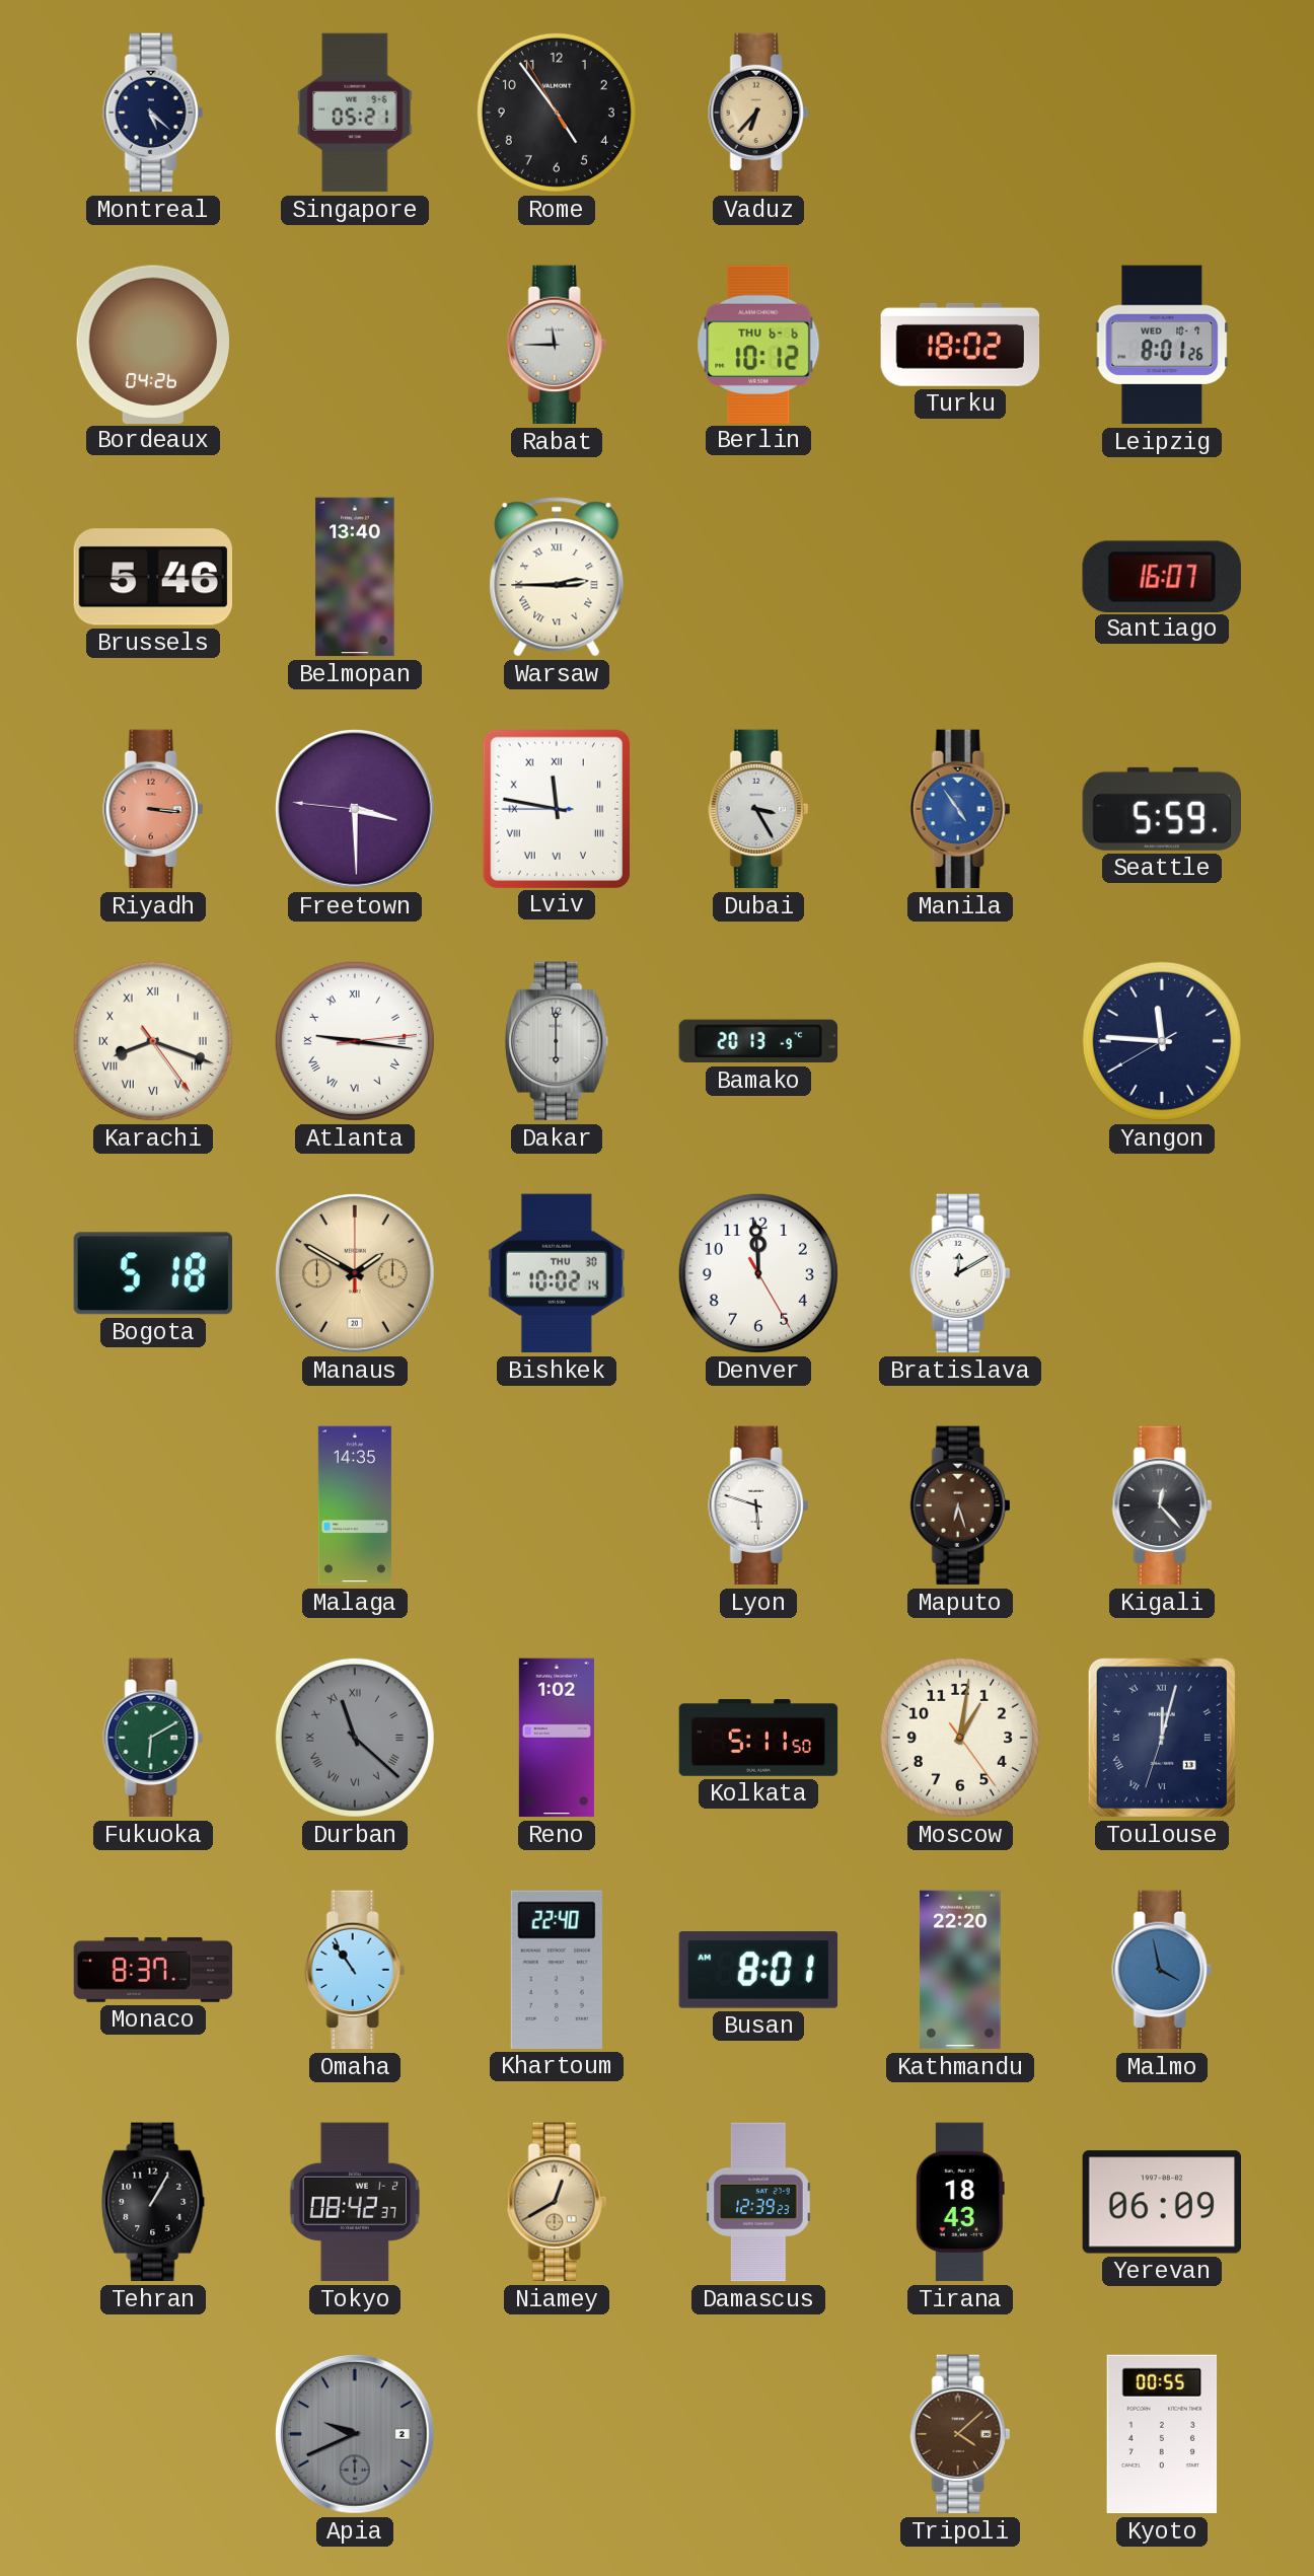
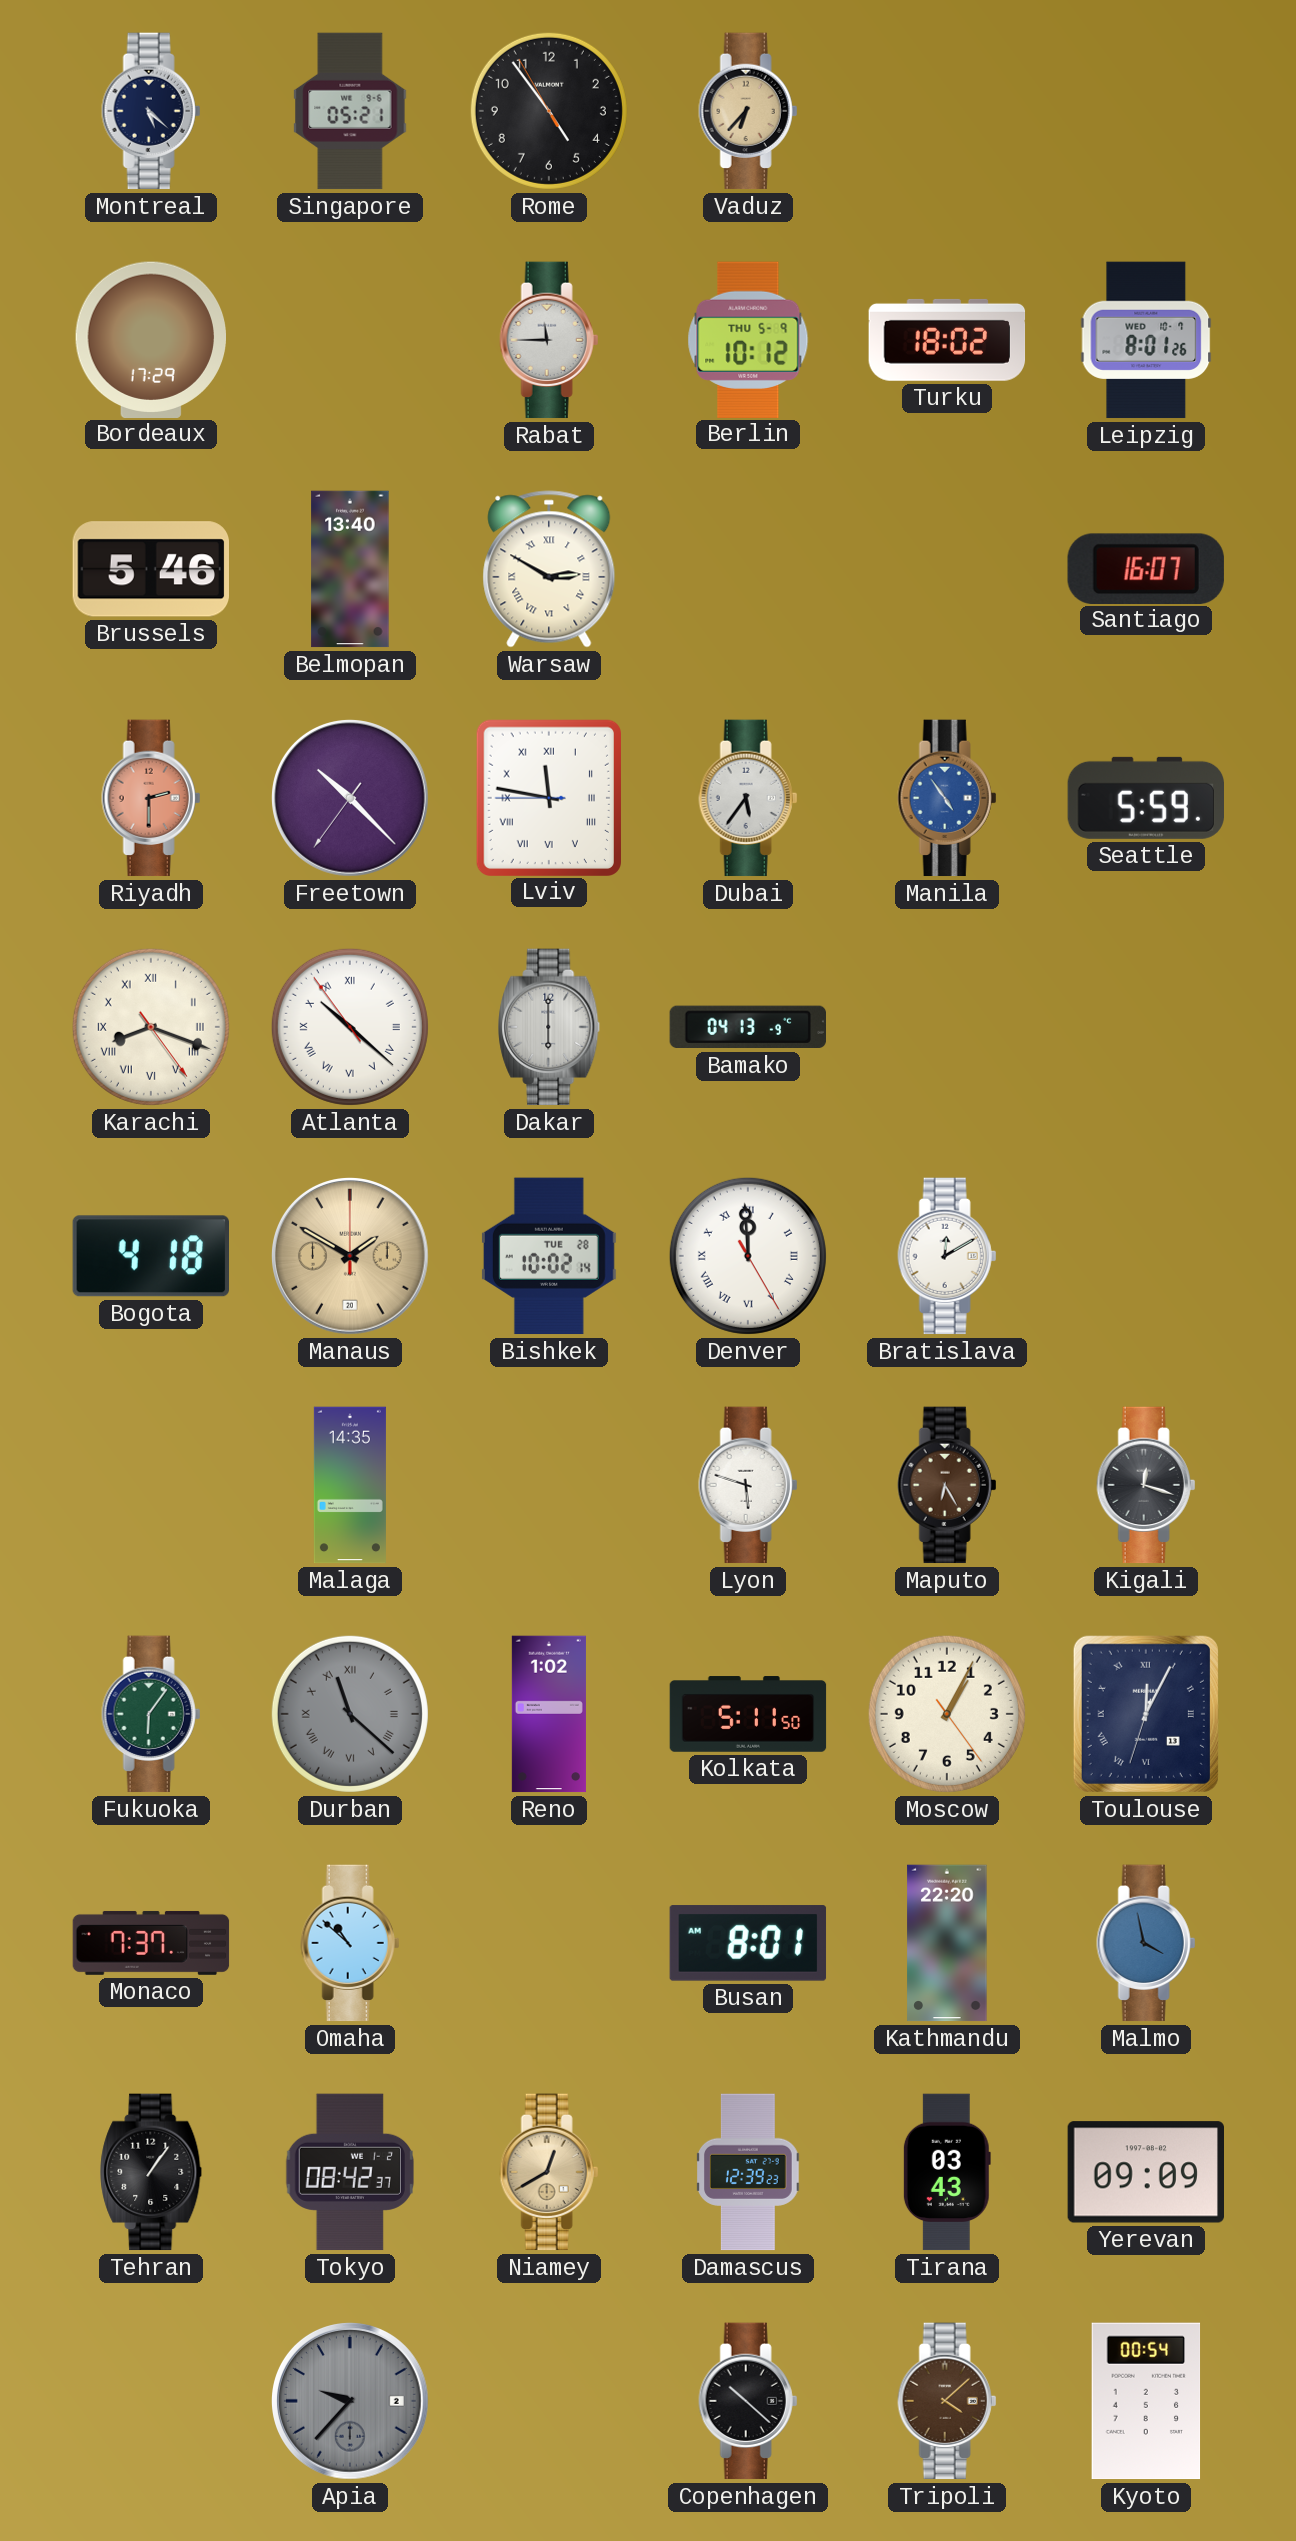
Bordeaux: 04:26 -> 17:29
Berlin date: THU 6-6 -> THU 5-9
Warsaw: 2:45 -> 2:50
Riyadh: 3:16 -> 2:30
Freetown: 3:29 -> 10:22
Dubai: 3:25 -> 5:36
Atlanta: 9:16 -> 10:21
Bamako: 20:13 -> 04:13
Yangon: 11:45 -> none
Bogota: 5:18 -> 4:18
Bishkek date: THU 30 -> TUE 28
Denver numerals: Arabic -> Roman
Maputo: 6:27 -> 6:25
Kigali: 12:23 -> 12:18
Fukuoka: 6:10 -> 6:06
Moscow: 1:01 -> 1:04
Toulouse: 12:02 -> 12:04
Monaco: 8:37 -> 7:37
Omaha: 10:54 -> 10:52
Khartoum: 22:40 -> none
Tehran: 1:05 -> 1:06
Tirana: 18:43 -> 03:43
Yerevan: 06:09 -> 09:09
Apia: 9:41 -> 9:37
Copenhagen: none -> 10:22
Kyoto: 00:55 -> 00:54
